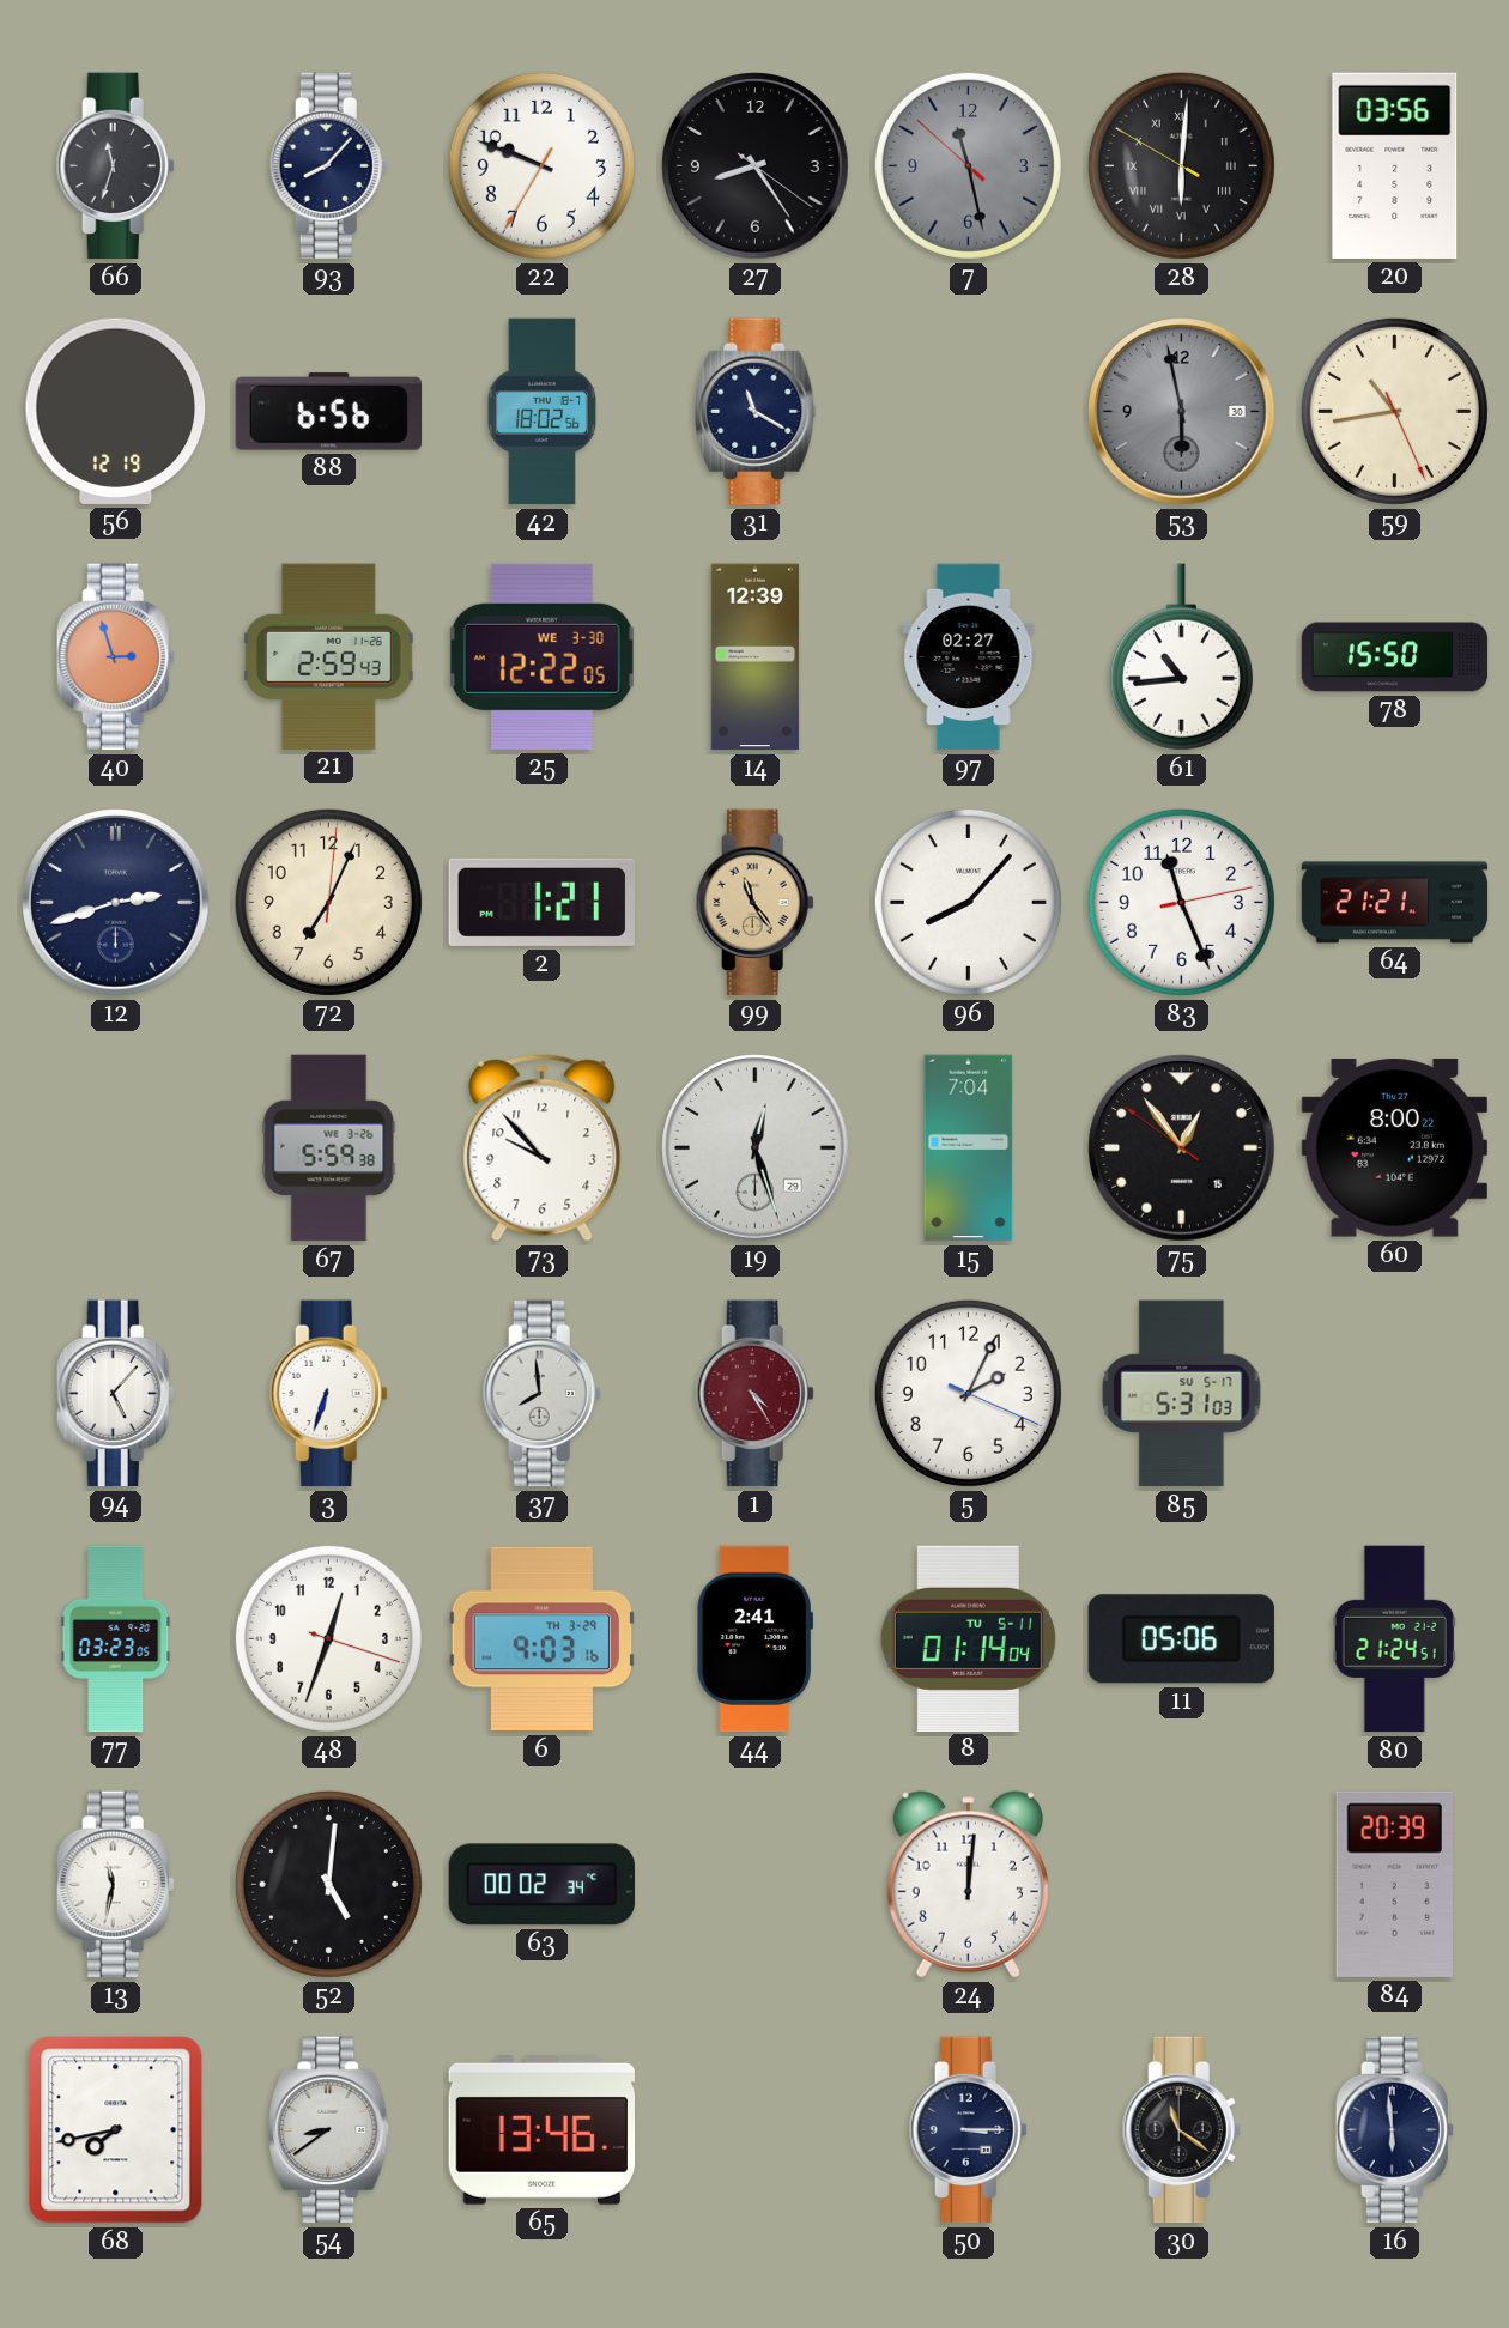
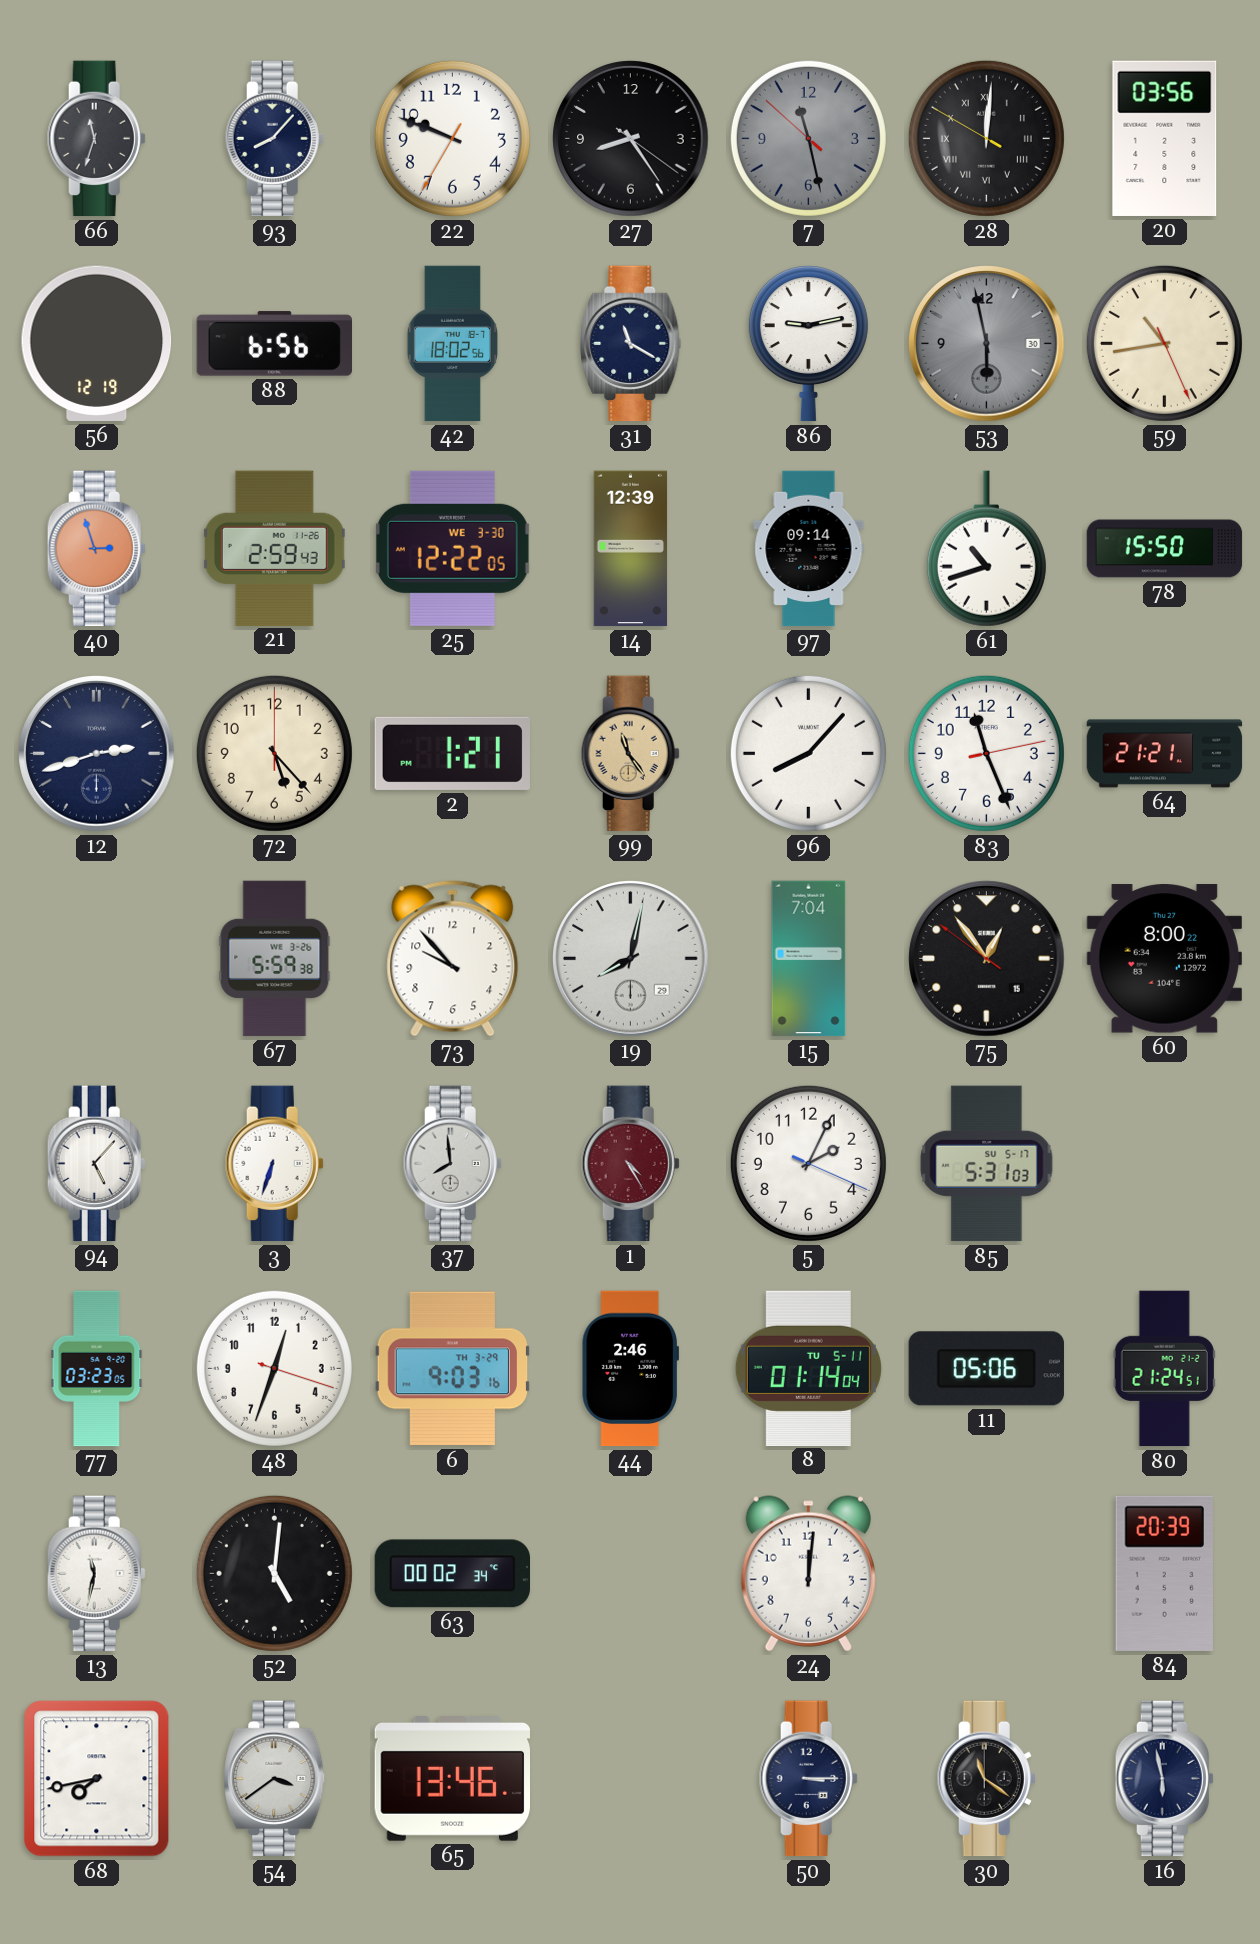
28: 6:00 -> 12:00
86: none -> 9:13
97: 02:27 -> 09:14
61: 10:44 -> 10:42
72: 7:04 -> 5:23
19: 12:27 -> 8:02
44: 2:41 -> 2:46
54: 8:39 -> 3:39
16: 5:59 -> 5:58
